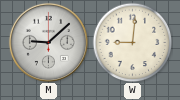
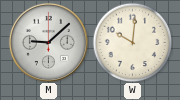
W: 9:01 -> 10:01
